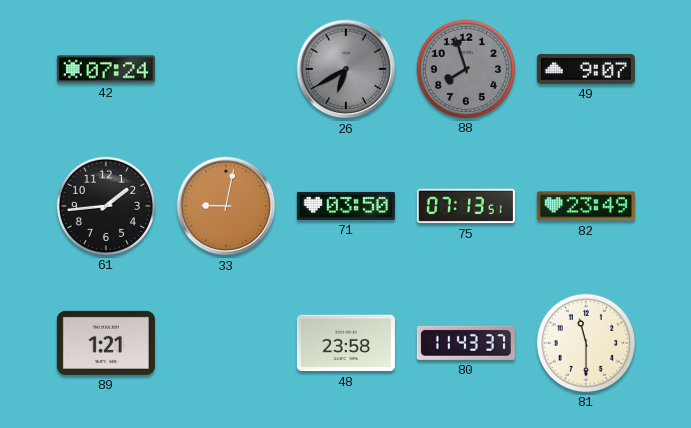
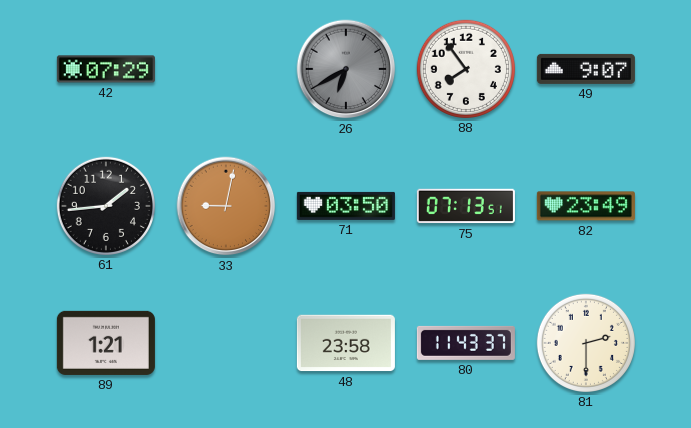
42: 07:24 -> 07:29
88: 7:57 -> 7:54
88 dial: grey -> white
81: 11:30 -> 2:30
